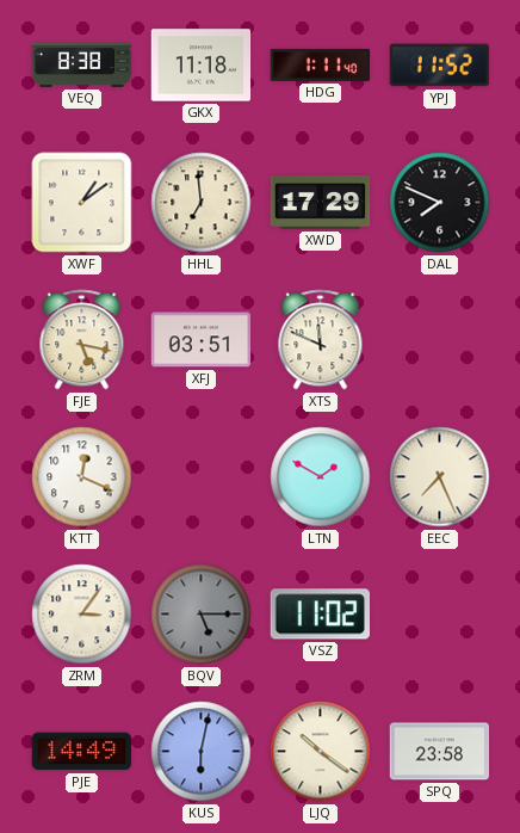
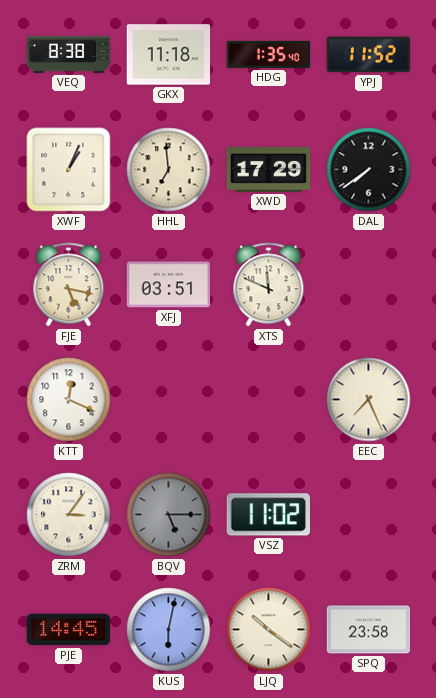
HDG: 1:11 -> 1:35
XWF: 1:09 -> 1:04
DAL: 7:49 -> 7:39
LTN: 1:50 -> none
PJE: 14:49 -> 14:45
